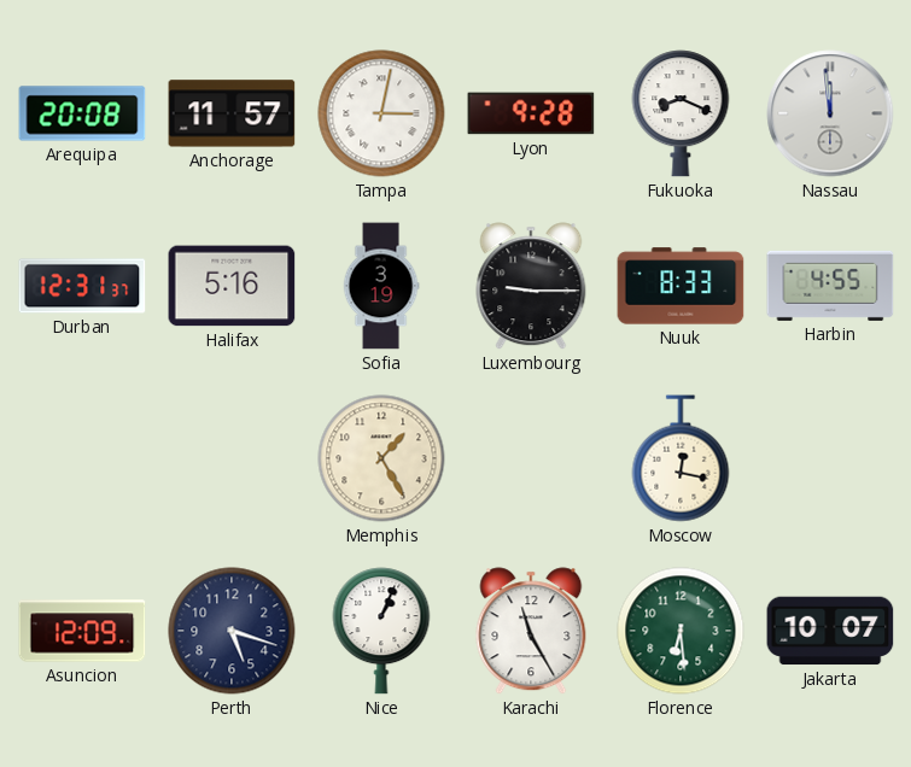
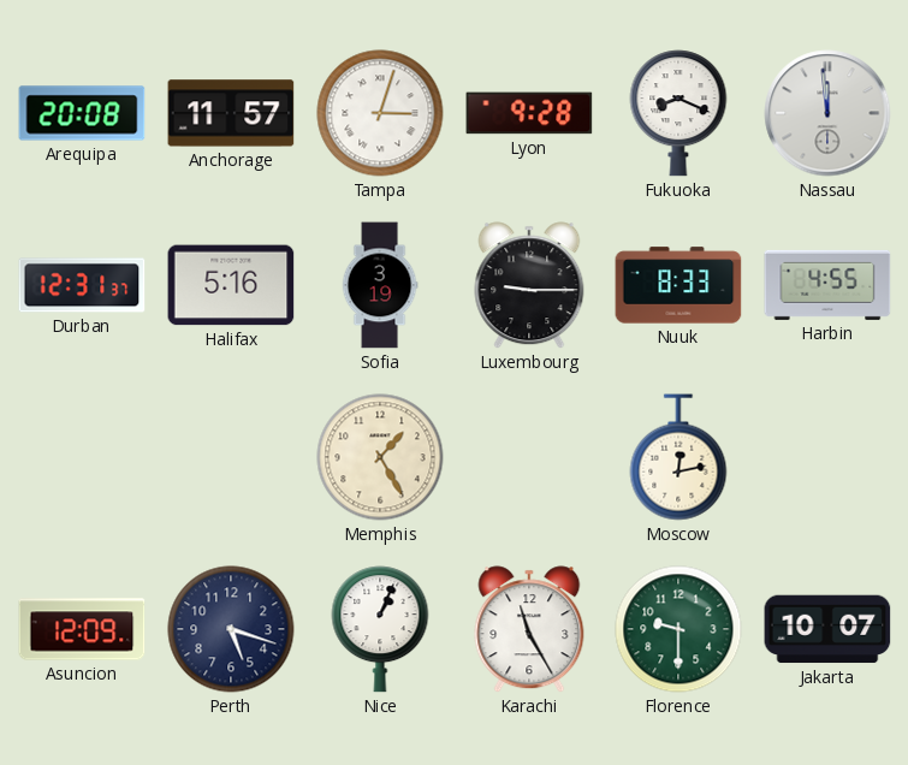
Tampa: 3:02 -> 3:03
Moscow: 12:17 -> 12:13
Florence: 6:29 -> 9:30
